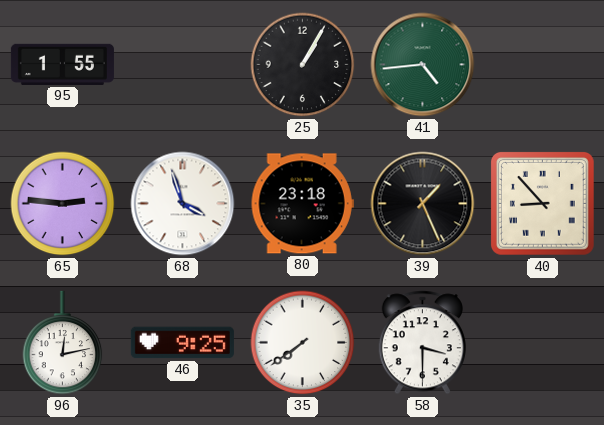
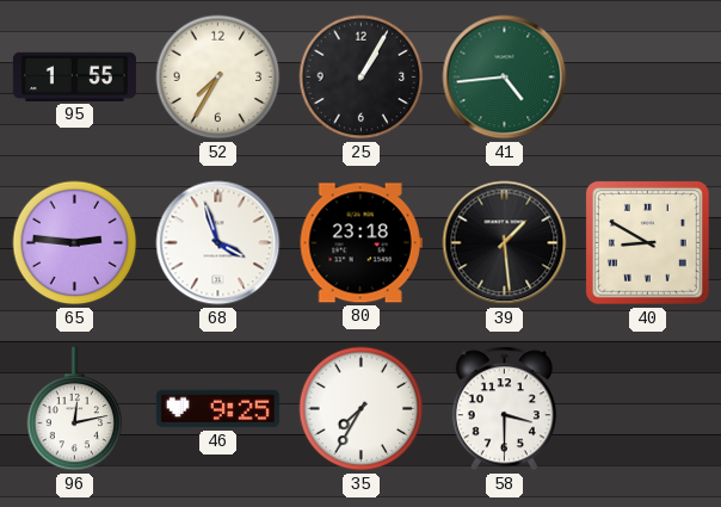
52: none -> 7:35
39: 1:26 -> 1:29
40: 8:53 -> 8:50
35: 7:39 -> 7:35
